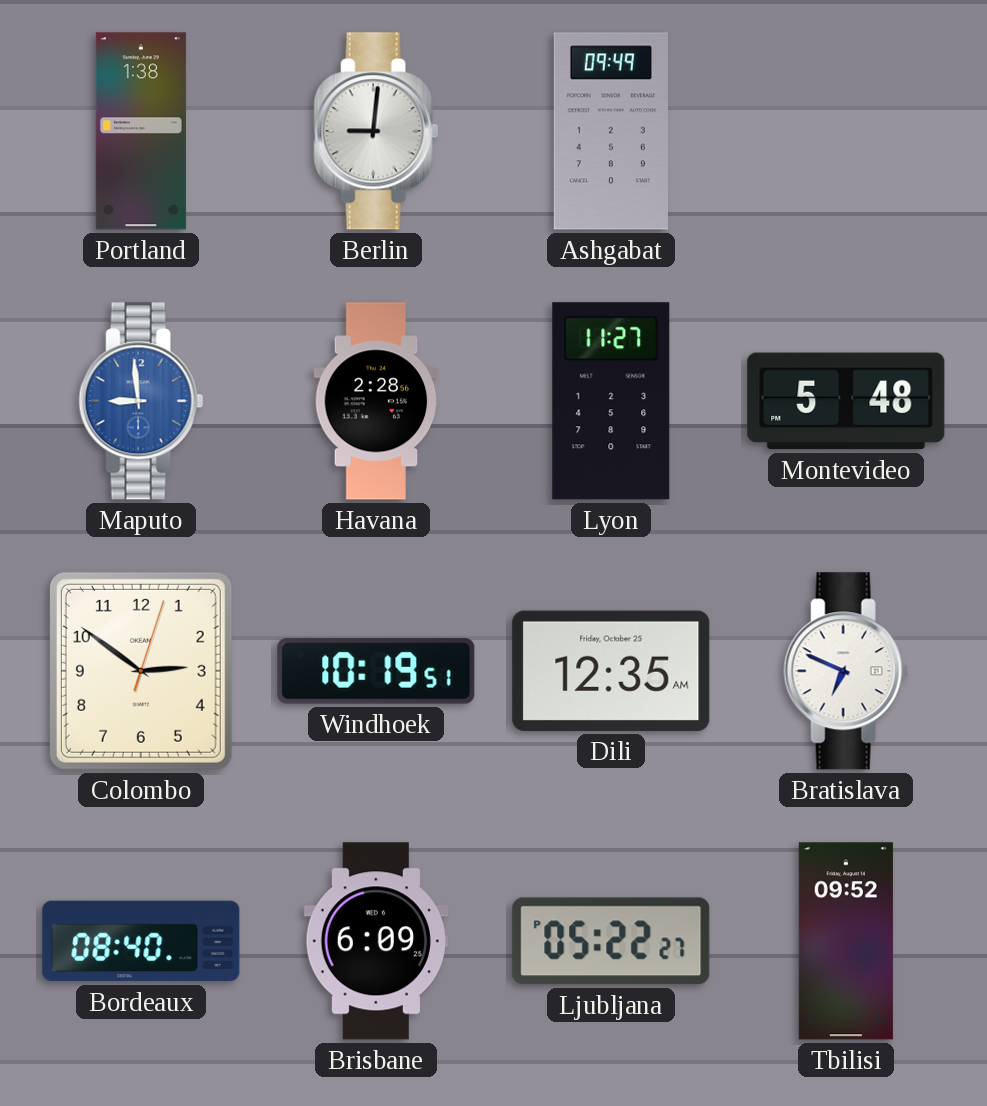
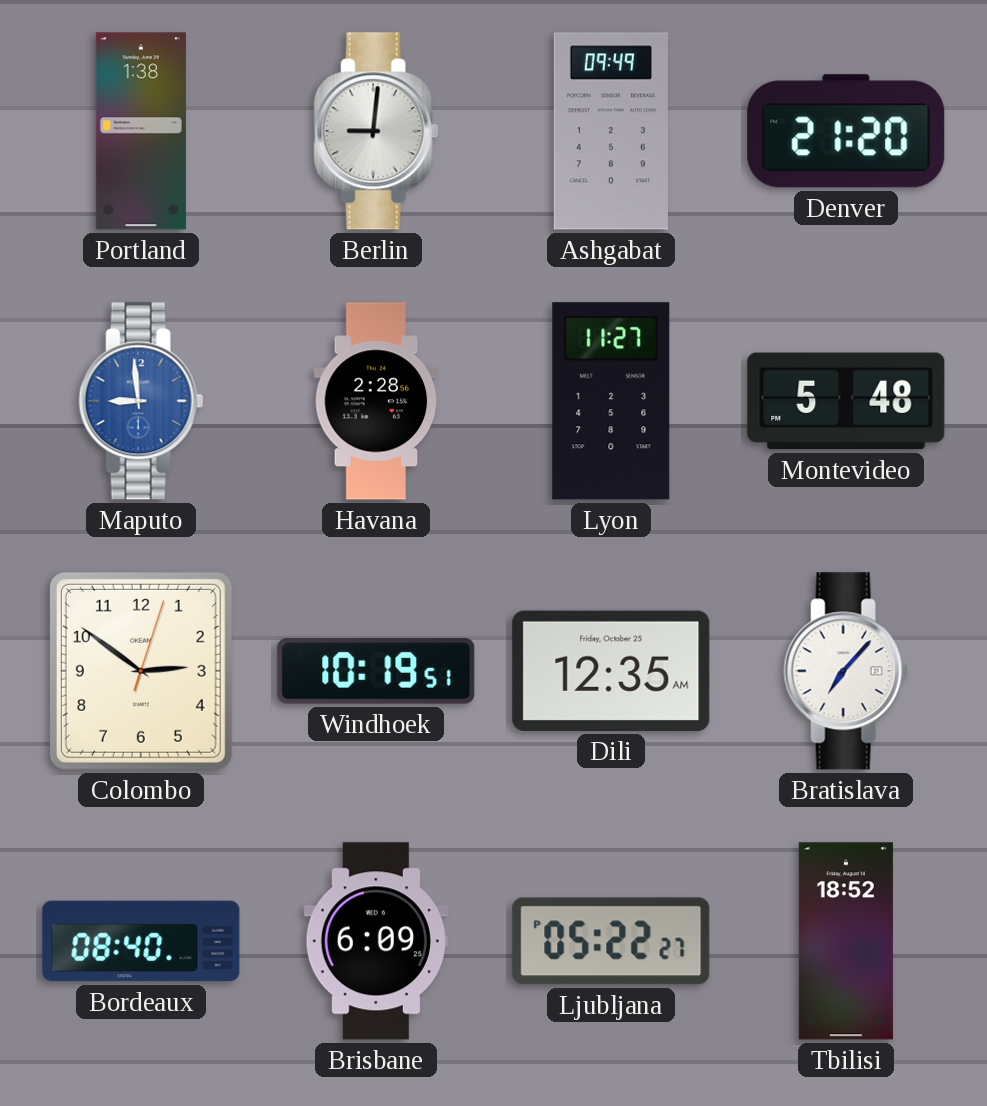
Denver: none -> 21:20
Bratislava: 6:49 -> 7:07
Tbilisi: 09:52 -> 18:52
